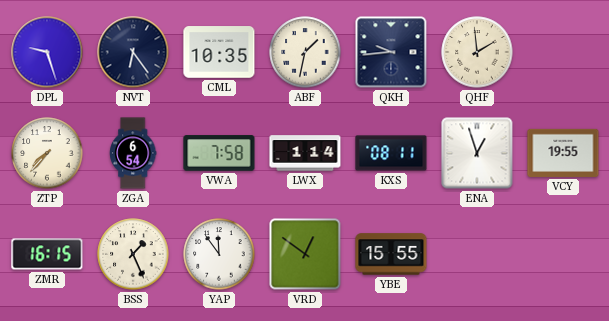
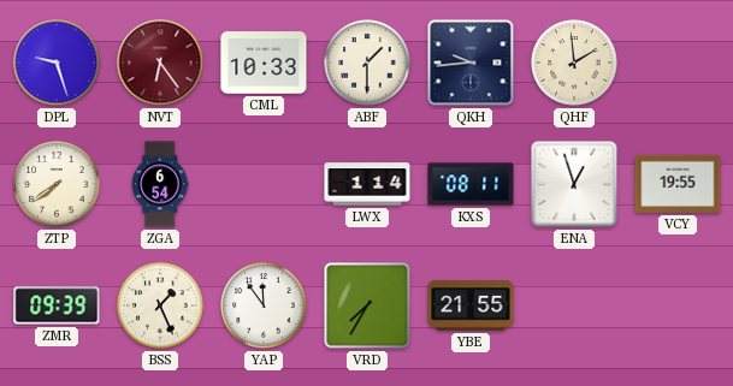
NVT dial: navy -> burgundy
CML: 10:35 -> 10:33
ABF: 1:32 -> 1:30
ZTP: 7:37 -> 7:39
VWA: 7:58 -> none
ZMR: 16:15 -> 09:39
VRD: 12:51 -> 7:35
YBE: 15:55 -> 21:55
